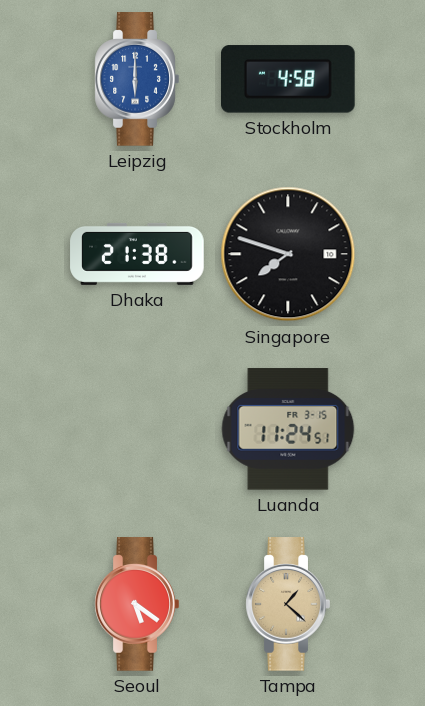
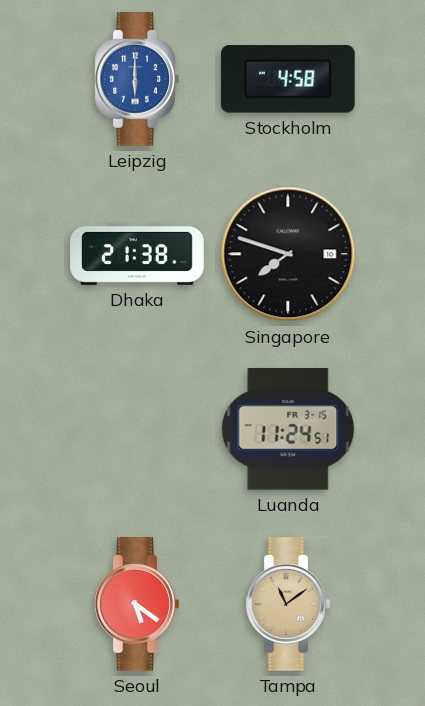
Tampa: 1:22 -> 11:09
